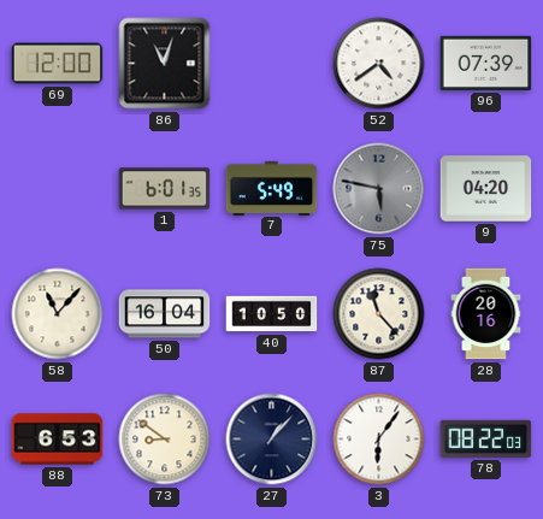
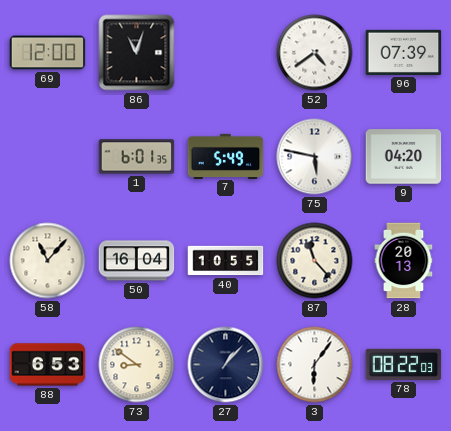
75 dial: grey -> white
40: 10:50 -> 10:55
28: 20:16 -> 20:13
